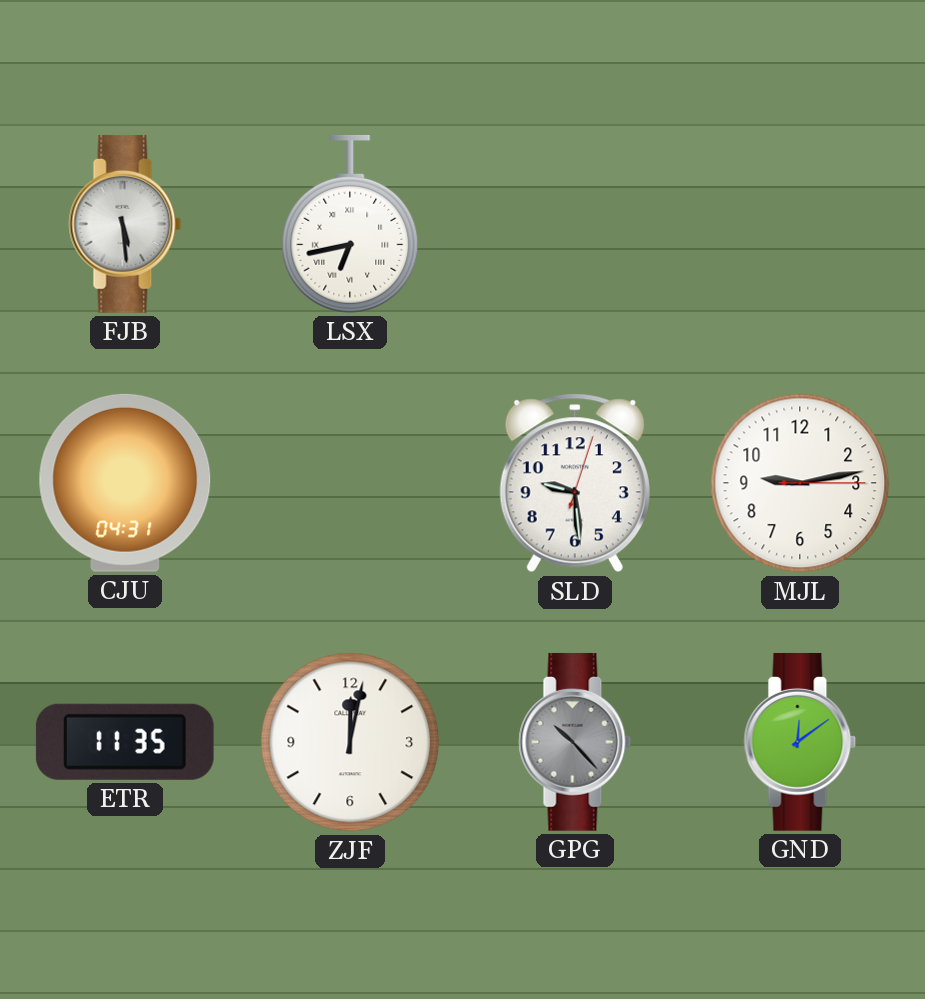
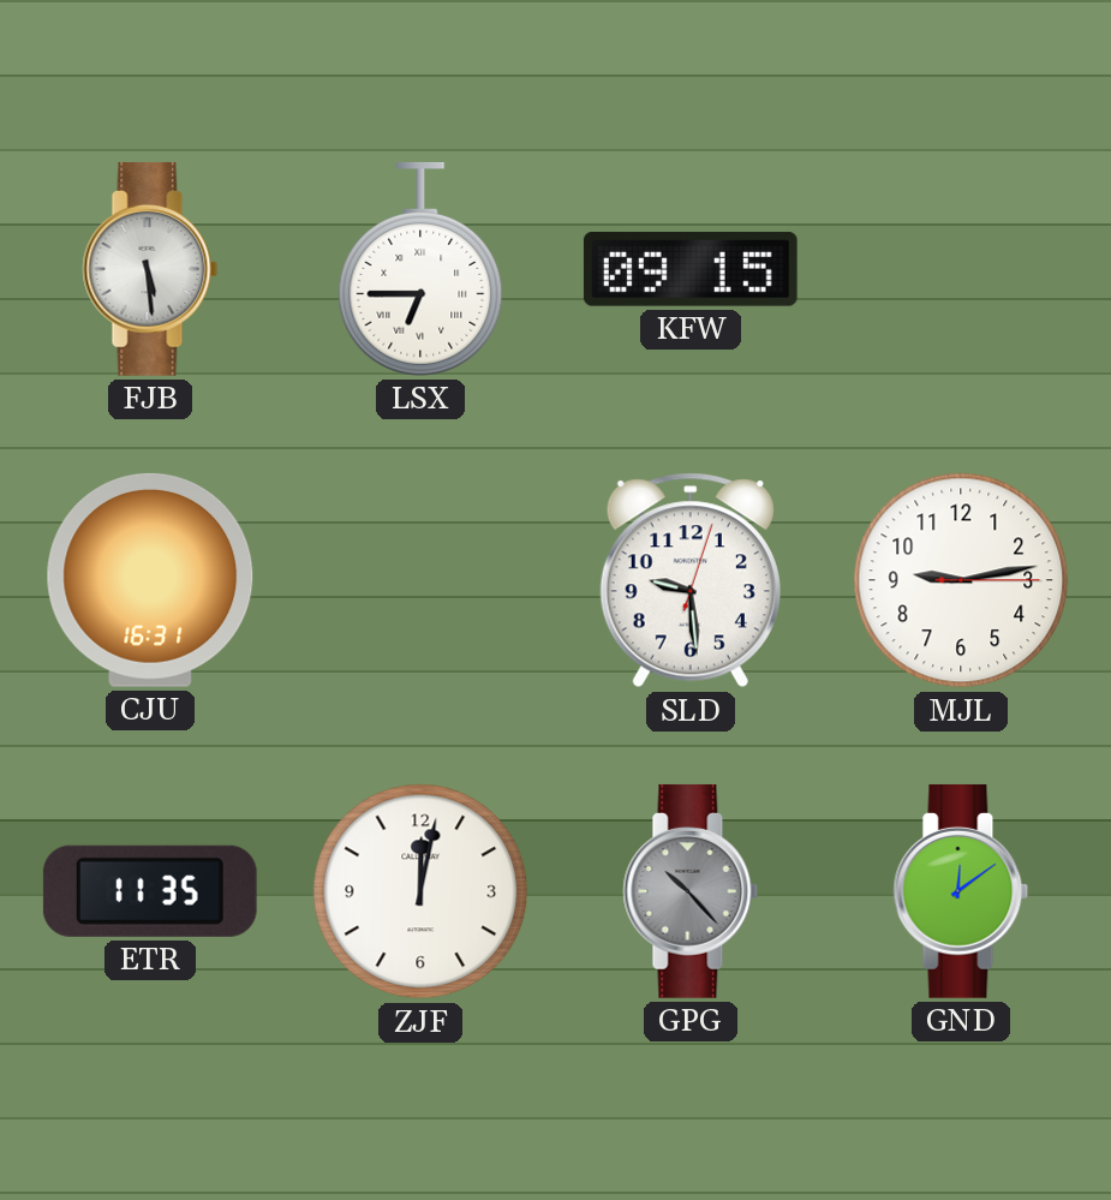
LSX: 6:43 -> 6:45
KFW: none -> 09:15
CJU: 04:31 -> 16:31
